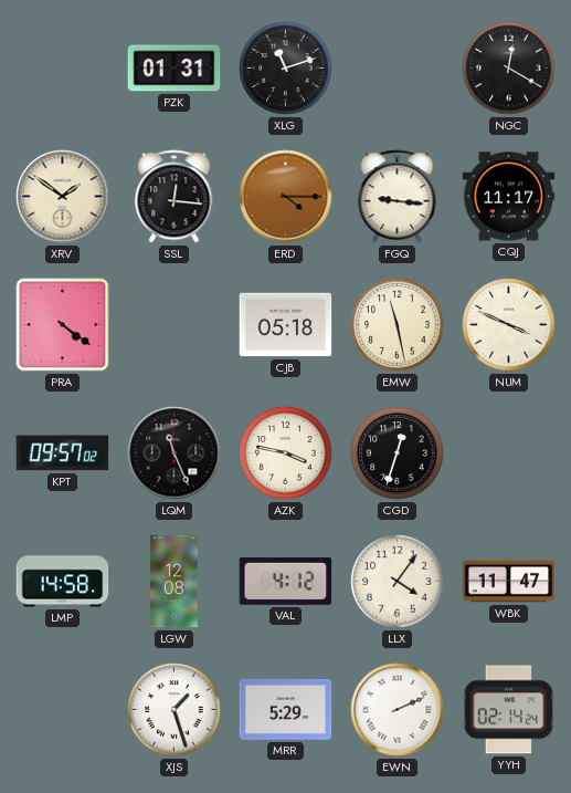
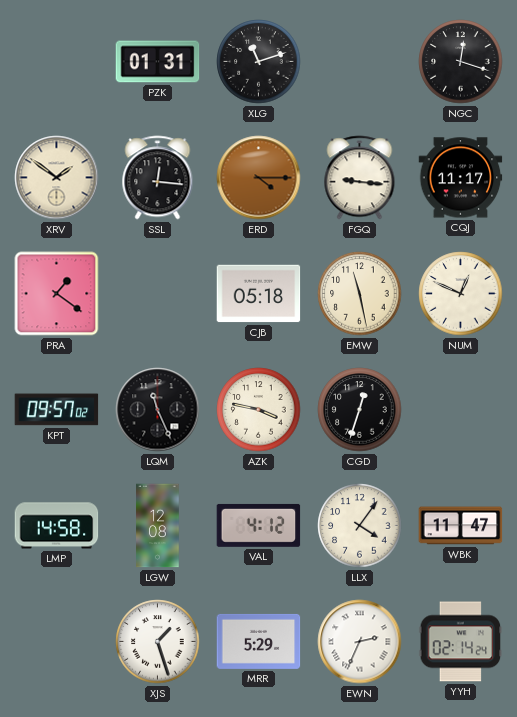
NGC: 12:20 -> 12:18
PRA: 4:21 -> 1:21
NUM: 3:49 -> 12:49
EWN: 2:11 -> 2:34
